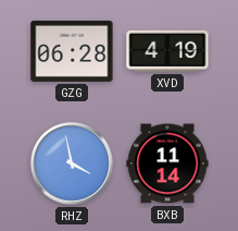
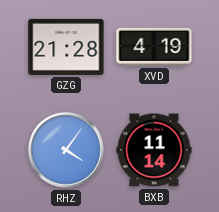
GZG: 06:28 -> 21:28
RHZ: 3:58 -> 4:06
